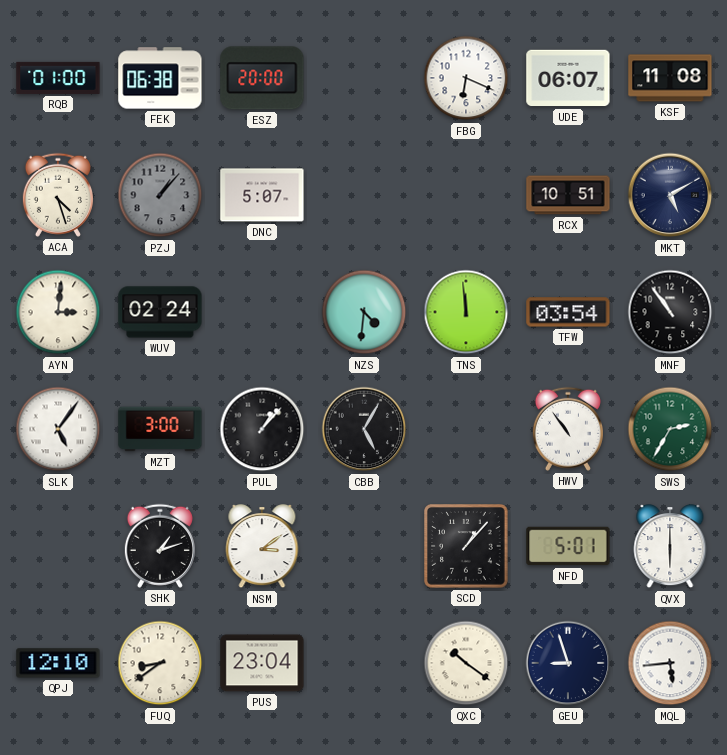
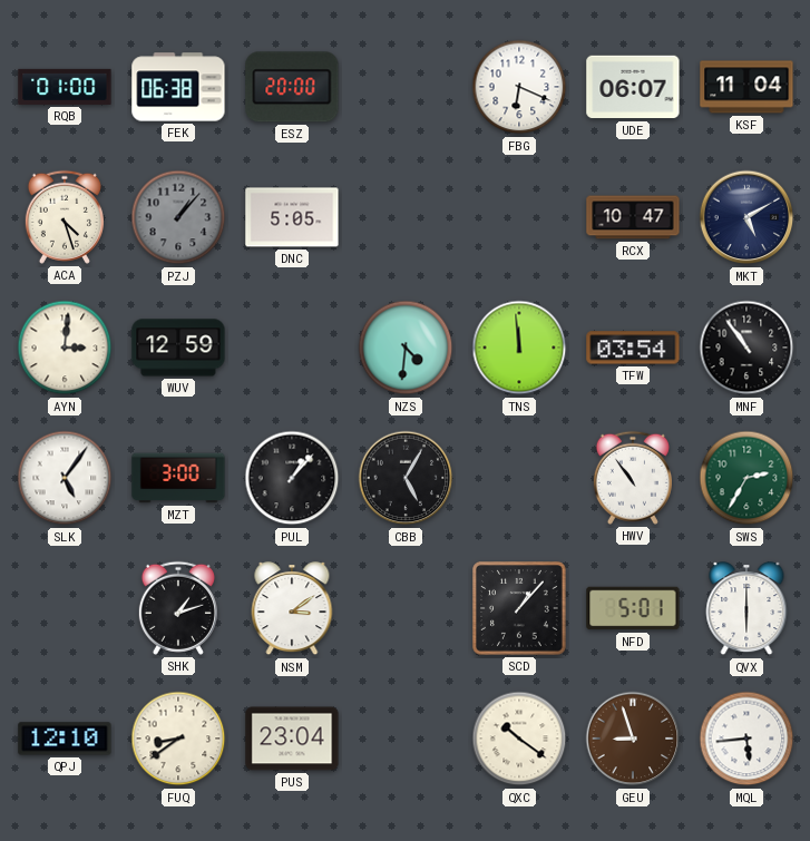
KSF: 11:08 -> 11:04
DNC: 5:07 -> 5:05
RCX: 10:51 -> 10:47
WUV: 02:24 -> 12:59
GEU dial: navy -> brown
